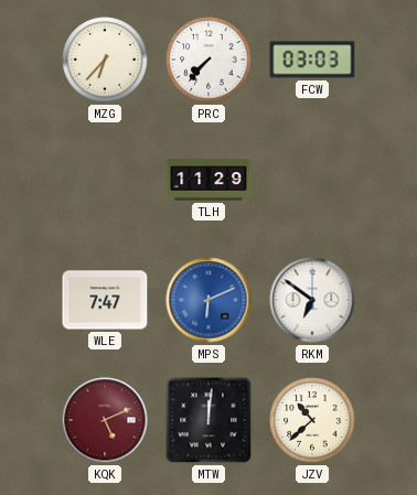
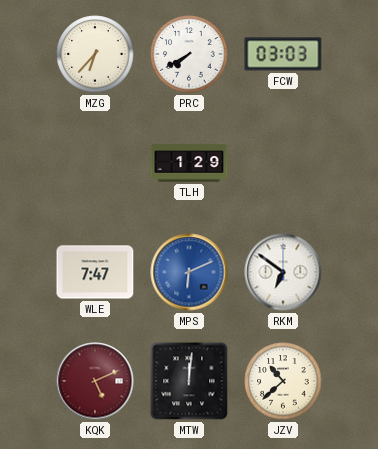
PRC: 7:37 -> 7:40
TLH: 11:29 -> 1:29
